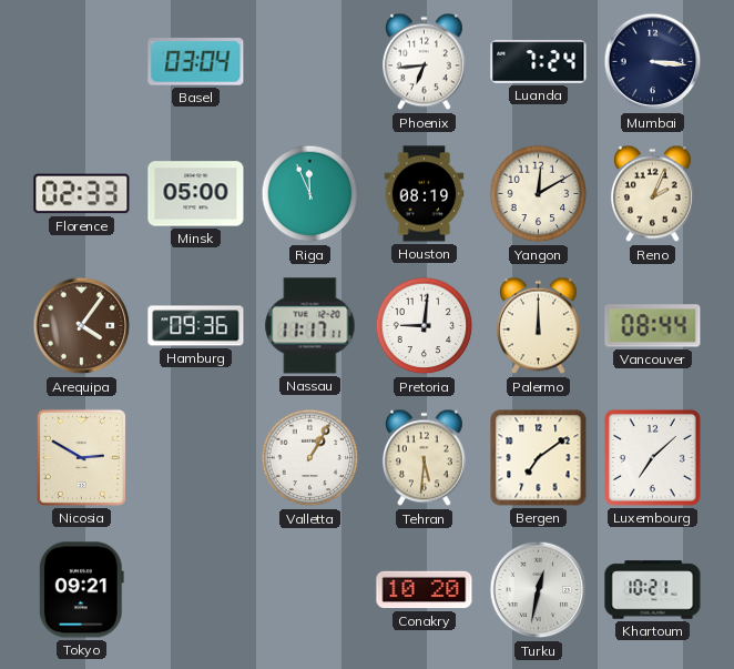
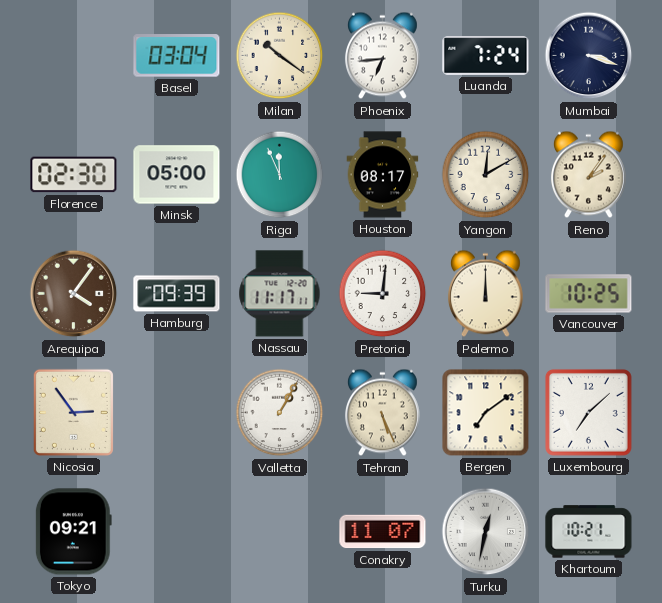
Milan: none -> 10:21
Mumbai: 3:16 -> 3:18
Florence: 02:33 -> 02:30
Houston: 08:19 -> 08:17
Reno: 2:04 -> 2:06
Hamburg: 09:36 -> 09:39
Vancouver: 08:44 -> 10:25
Nicosia: 2:50 -> 2:54
Tehran: 5:31 -> 5:26
Conakry: 10:20 -> 11:07
